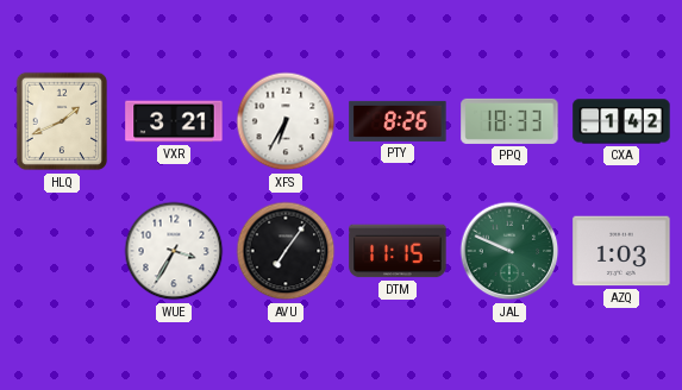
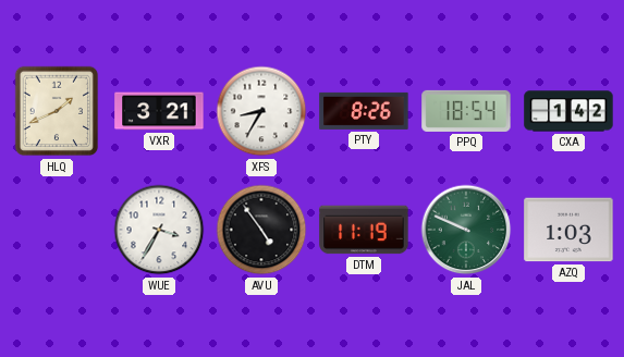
XFS: 6:35 -> 8:35
PPQ: 18:33 -> 18:54
AVU: 7:06 -> 4:54
DTM: 11:15 -> 11:19
